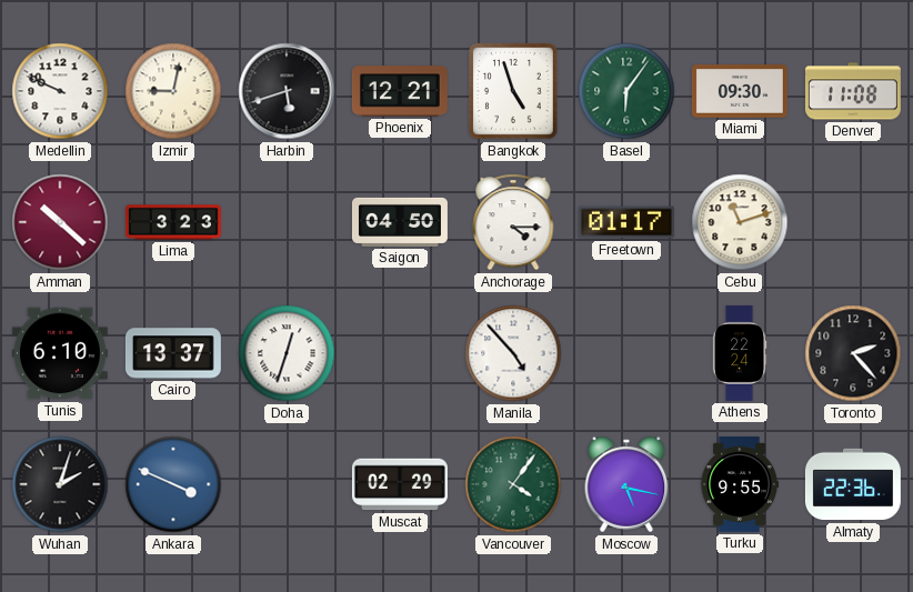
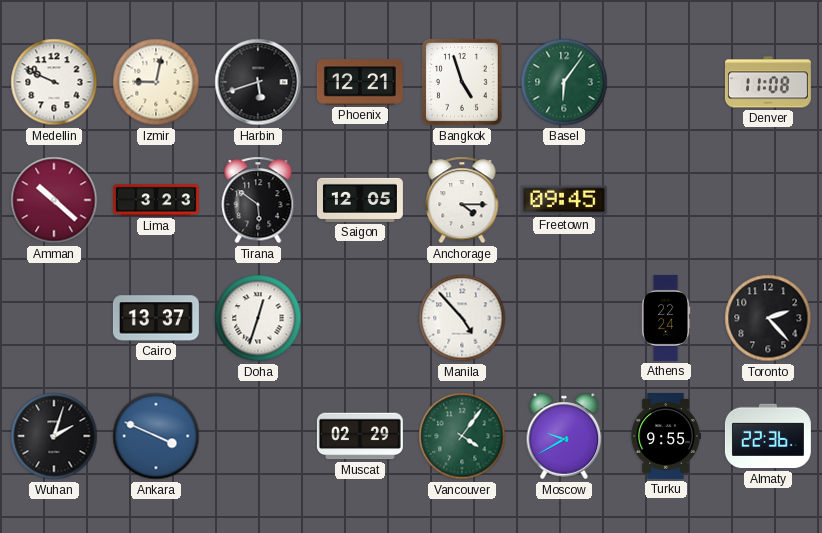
Miami: 09:30 -> none
Tirana: none -> 5:51
Saigon: 04:50 -> 12:05
Freetown: 01:17 -> 09:45
Cebu: 11:12 -> none
Tunis: 6:10 -> none
Moscow: 5:17 -> 9:40
